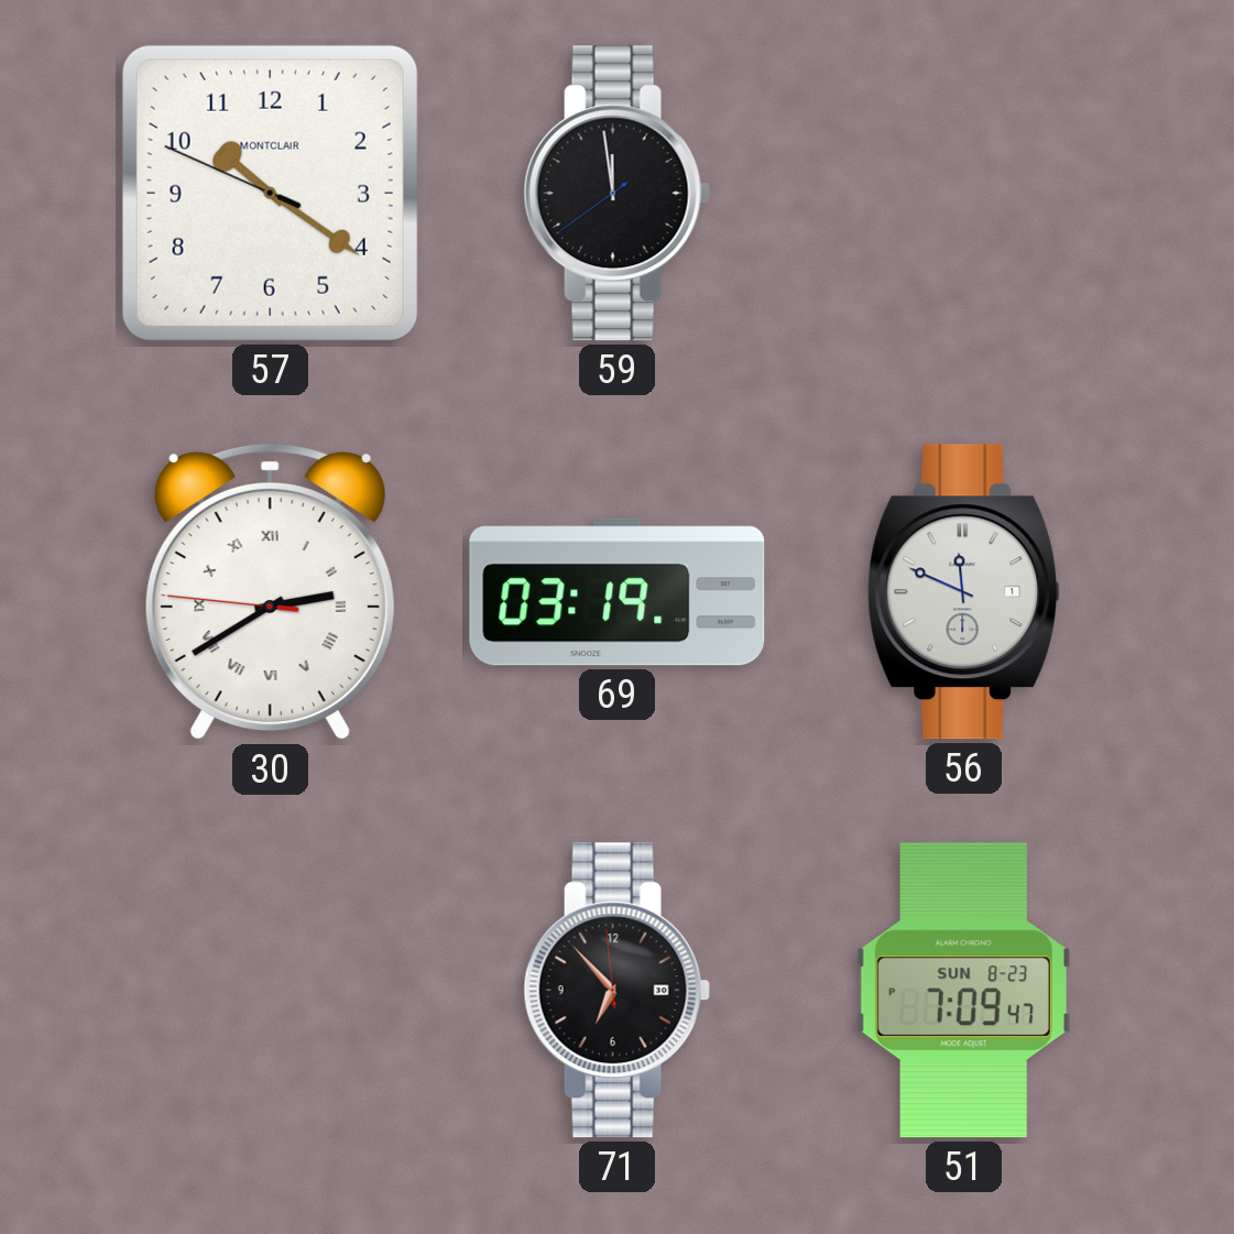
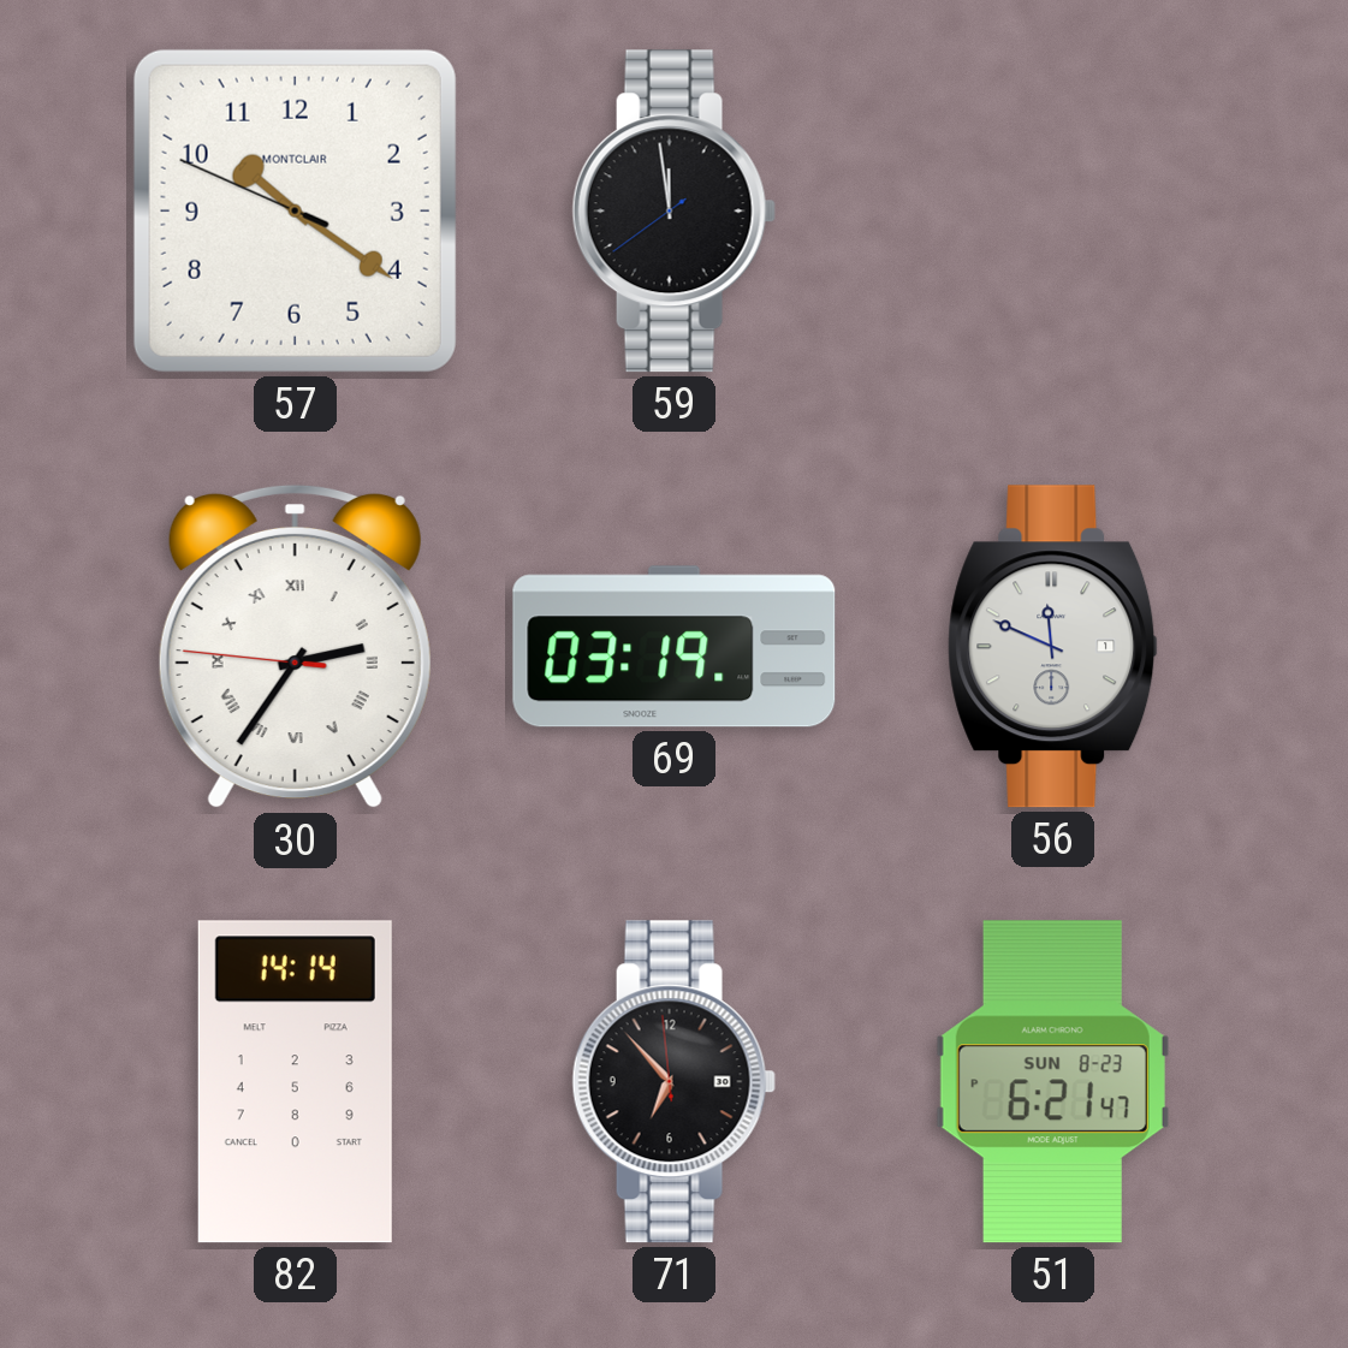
30: 2:39 -> 2:35
82: none -> 14:14
51: 7:09 -> 6:21
